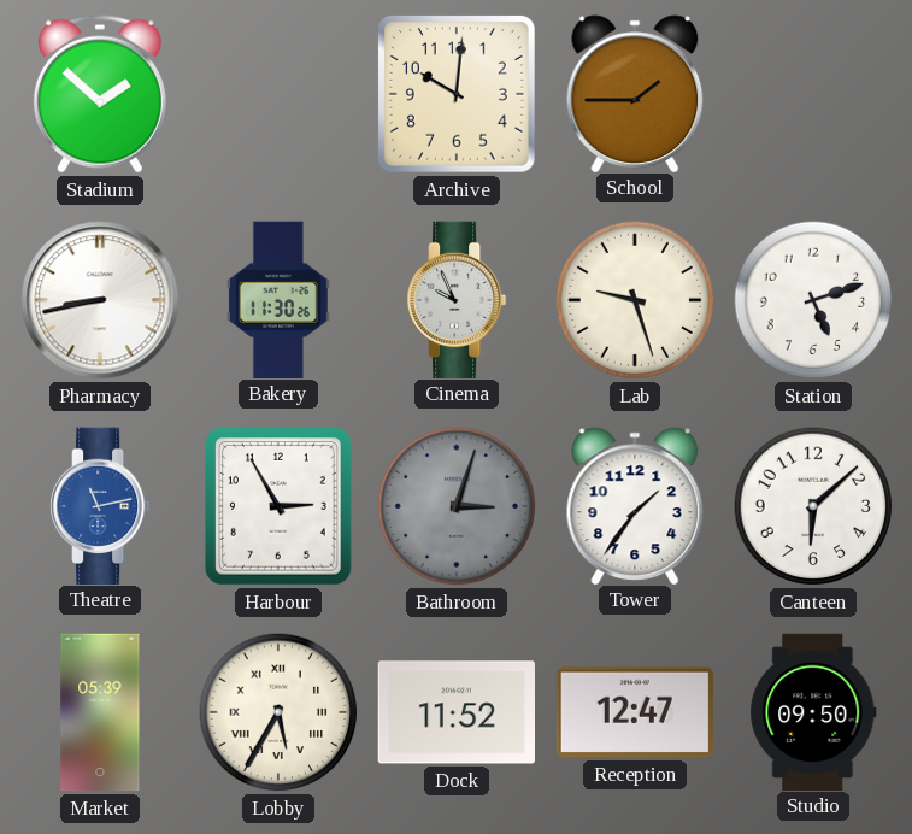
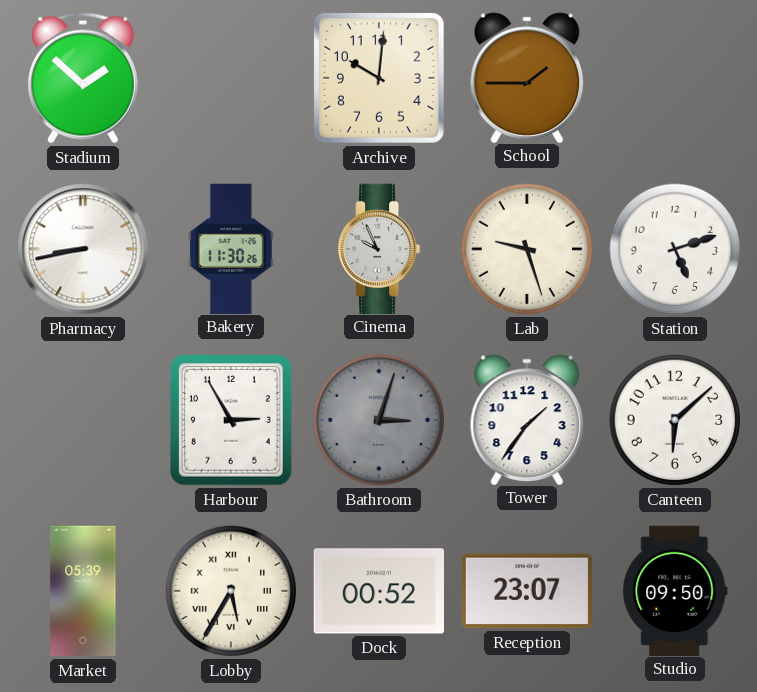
Theatre: 11:13 -> none
Dock: 11:52 -> 00:52
Reception: 12:47 -> 23:07
